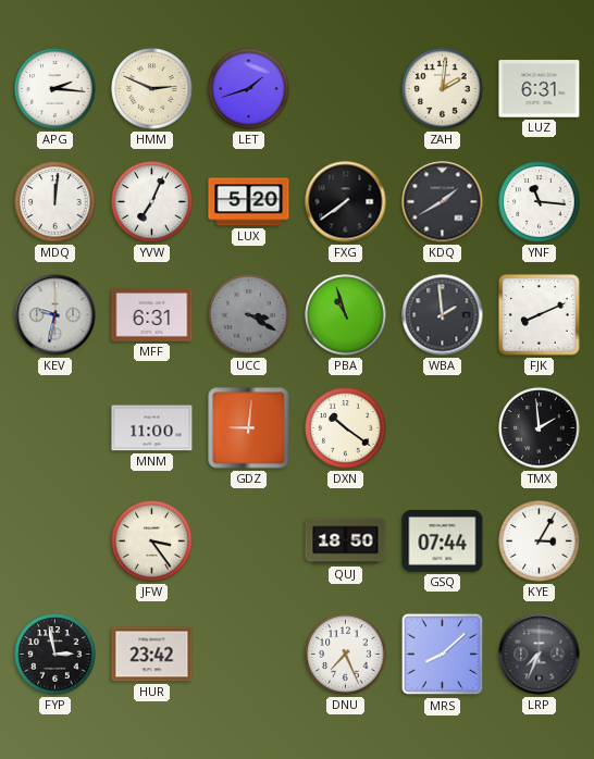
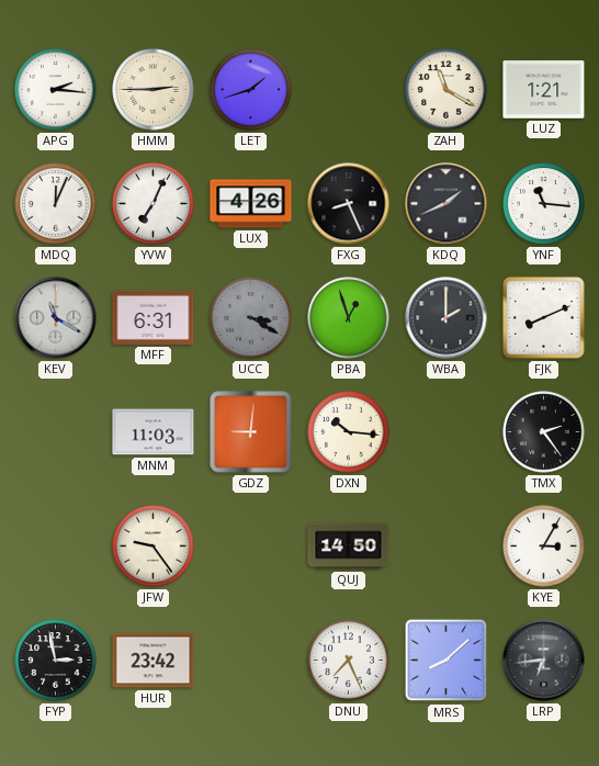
HMM: 2:49 -> 2:45
ZAH: 2:01 -> 11:20
LUZ: 6:31 -> 1:21
MDQ: 12:01 -> 12:04
LUX: 5:20 -> 4:26
FXG: 7:39 -> 8:26
KDQ: 1:40 -> 1:41
KEV: 9:32 -> 11:20
PBA: 10:57 -> 12:57
WBA: 1:59 -> 2:00
MNM: 11:00 -> 11:03
DXN: 10:21 -> 10:16
TMX: 1:59 -> 2:24
JFW: 3:24 -> 9:24
QUJ: 18:50 -> 14:50
GSQ: 07:44 -> none
LRP: 7:34 -> 6:44
